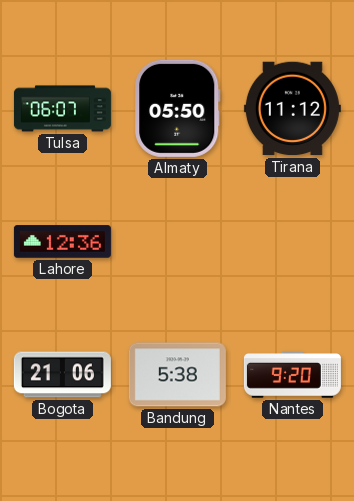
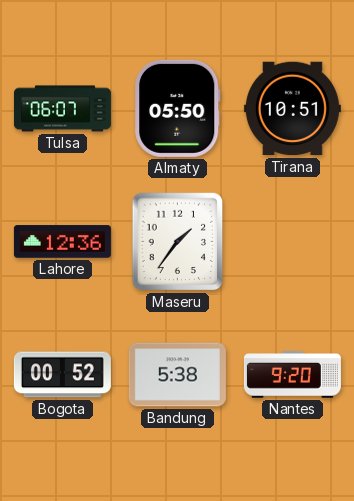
Tirana: 11:12 -> 10:51
Maseru: none -> 1:36
Bogota: 21:06 -> 00:52
